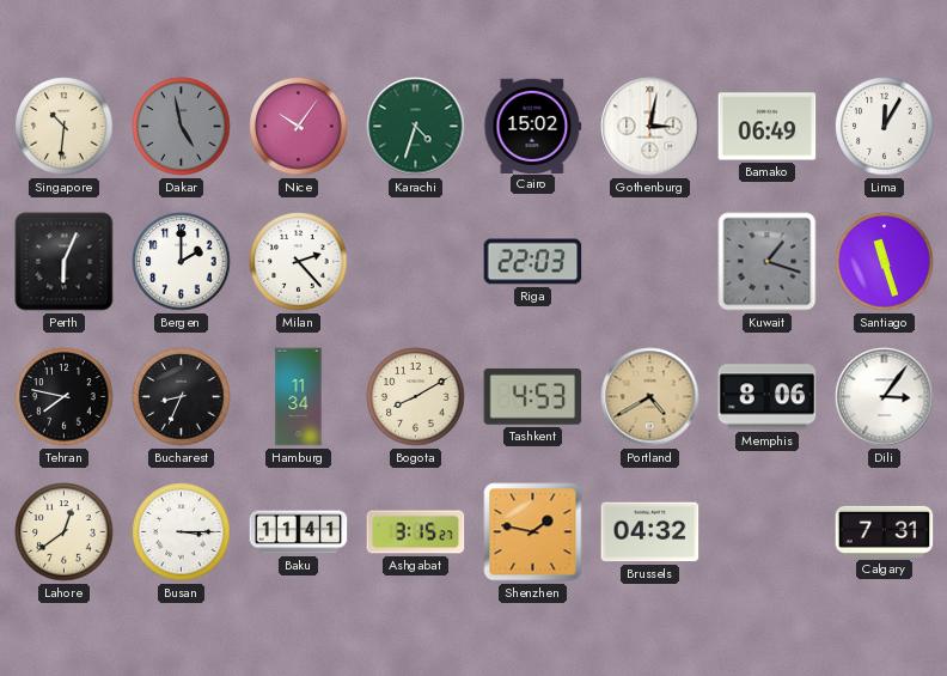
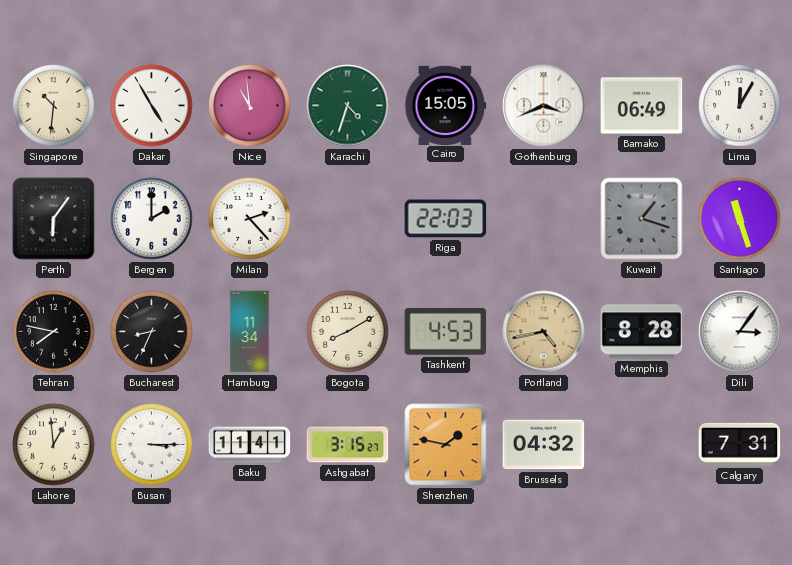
Dakar: 4:58 -> 4:55
Dakar dial: grey -> white
Nice: 10:06 -> 10:59
Cairo: 15:02 -> 15:05
Gothenburg: 3:02 -> 3:41
Perth: 6:04 -> 6:06
Portland: 4:40 -> 4:43
Memphis: 8:06 -> 8:28
Lahore: 12:39 -> 12:59
